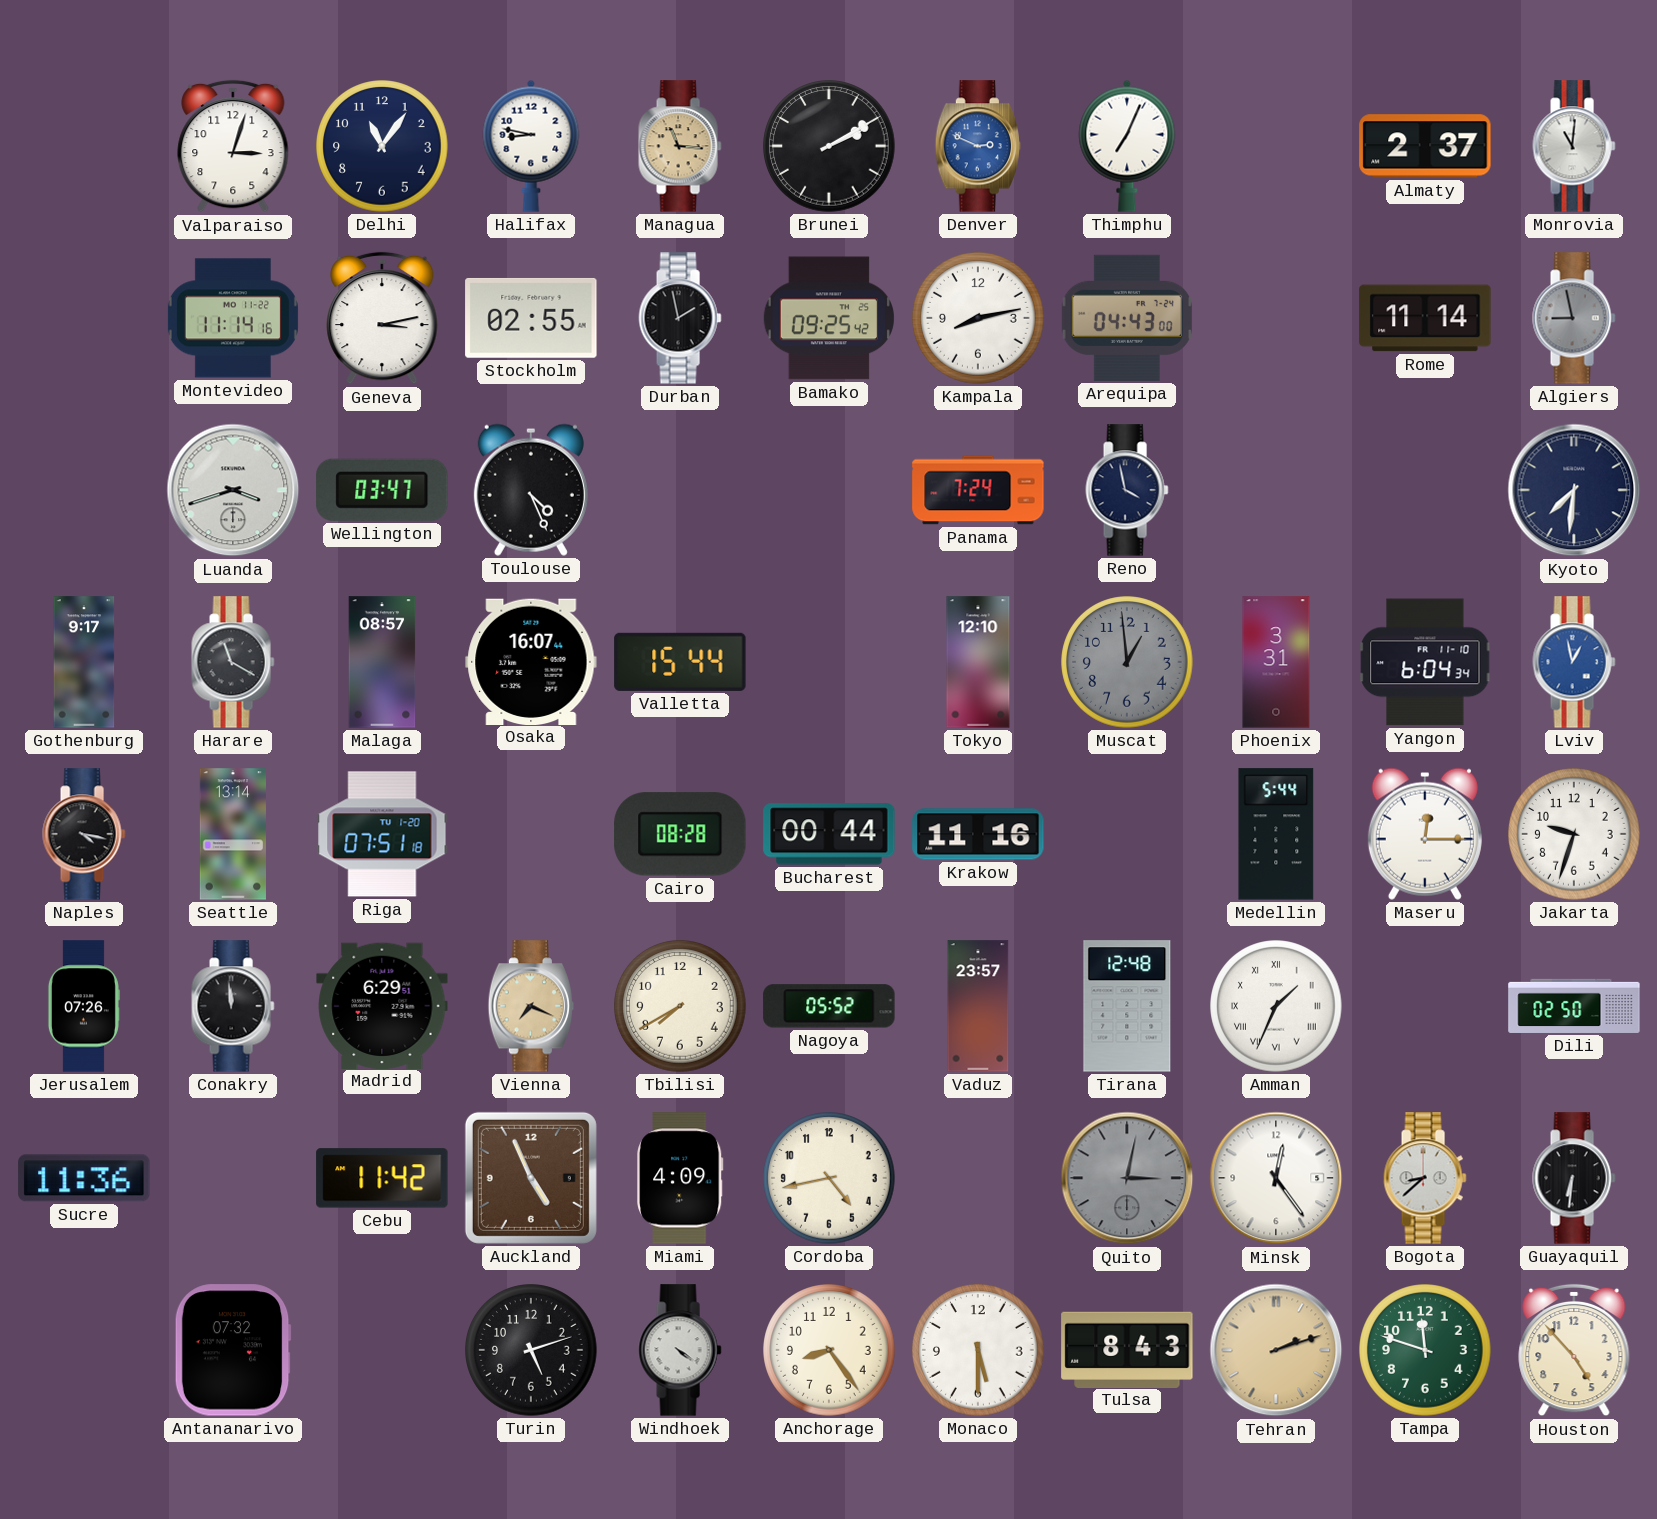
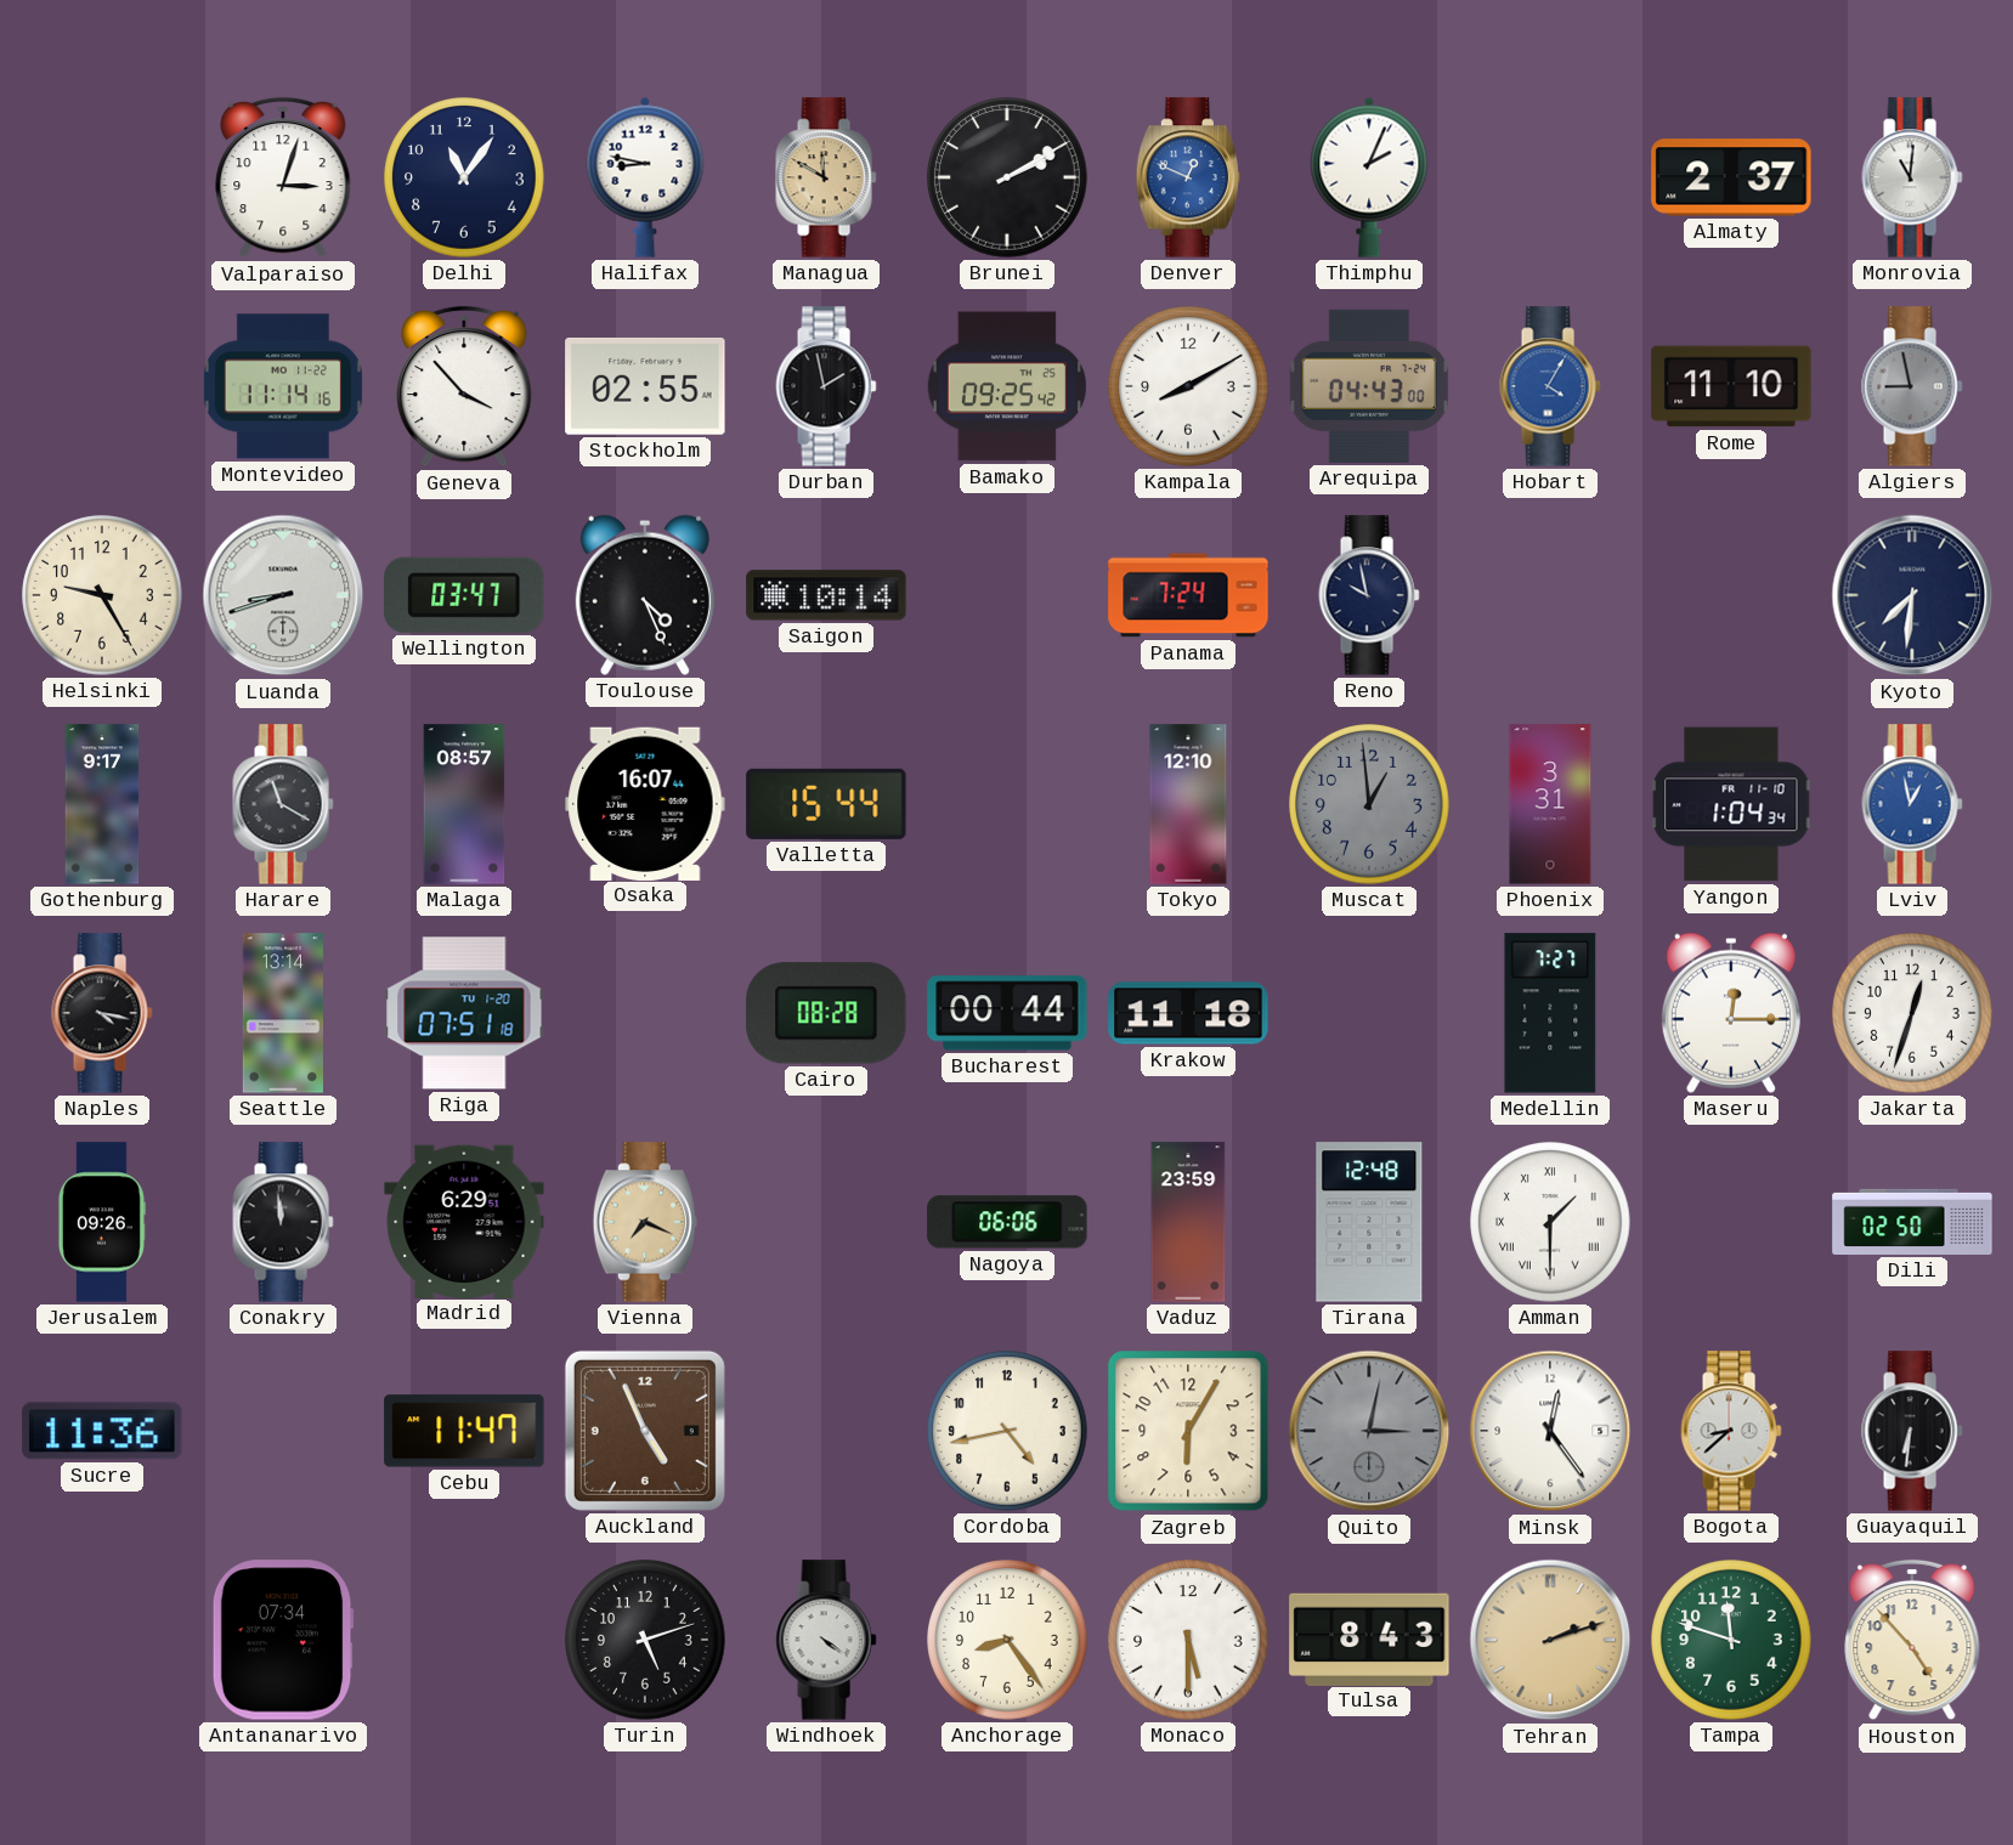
Managua: 11:16 -> 11:50
Denver: 2:49 -> 12:49
Thimphu: 7:04 -> 2:04
Geneva: 3:13 -> 3:53
Kampala: 8:13 -> 8:10
Hobart: none -> 4:05
Rome: 11:14 -> 11:10
Helsinki: none -> 9:25
Luanda: 3:42 -> 8:42
Saigon: none -> 10:14
Reno: 3:58 -> 9:58
Yangon: 6:04 -> 1:04
Krakow: 11:16 -> 11:18
Medellin: 5:44 -> 7:27
Jakarta: 9:33 -> 12:33
Jerusalem: 07:26 -> 09:26
Tbilisi: 7:40 -> none
Nagoya: 05:52 -> 06:06
Vaduz: 23:57 -> 23:59
Amman: 1:34 -> 1:30
Cebu: 11:42 -> 11:47
Miami: 4:09 -> none
Zagreb: none -> 6:05
Antananarivo: 07:32 -> 07:34
